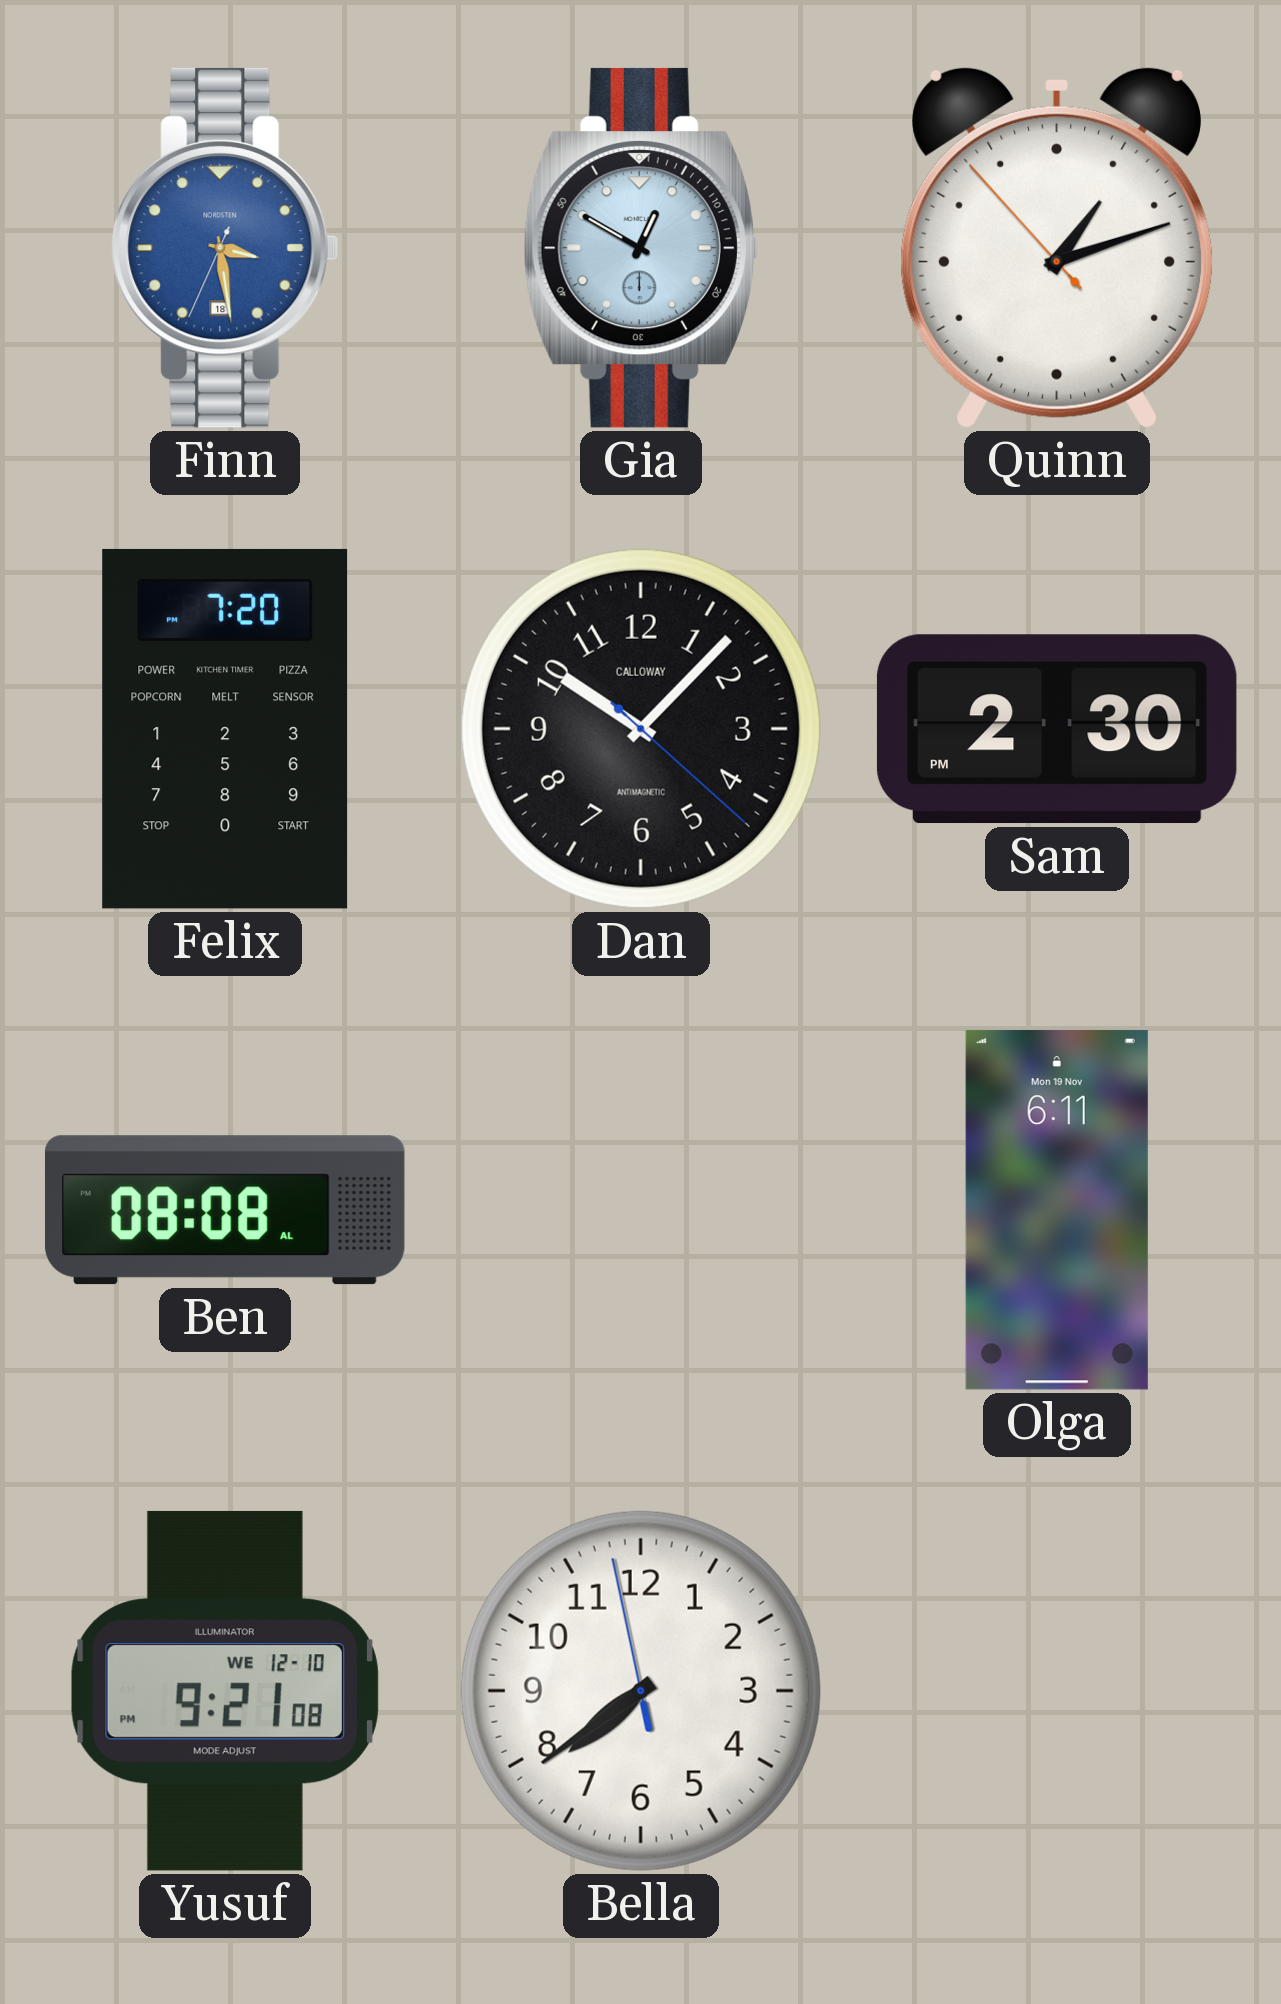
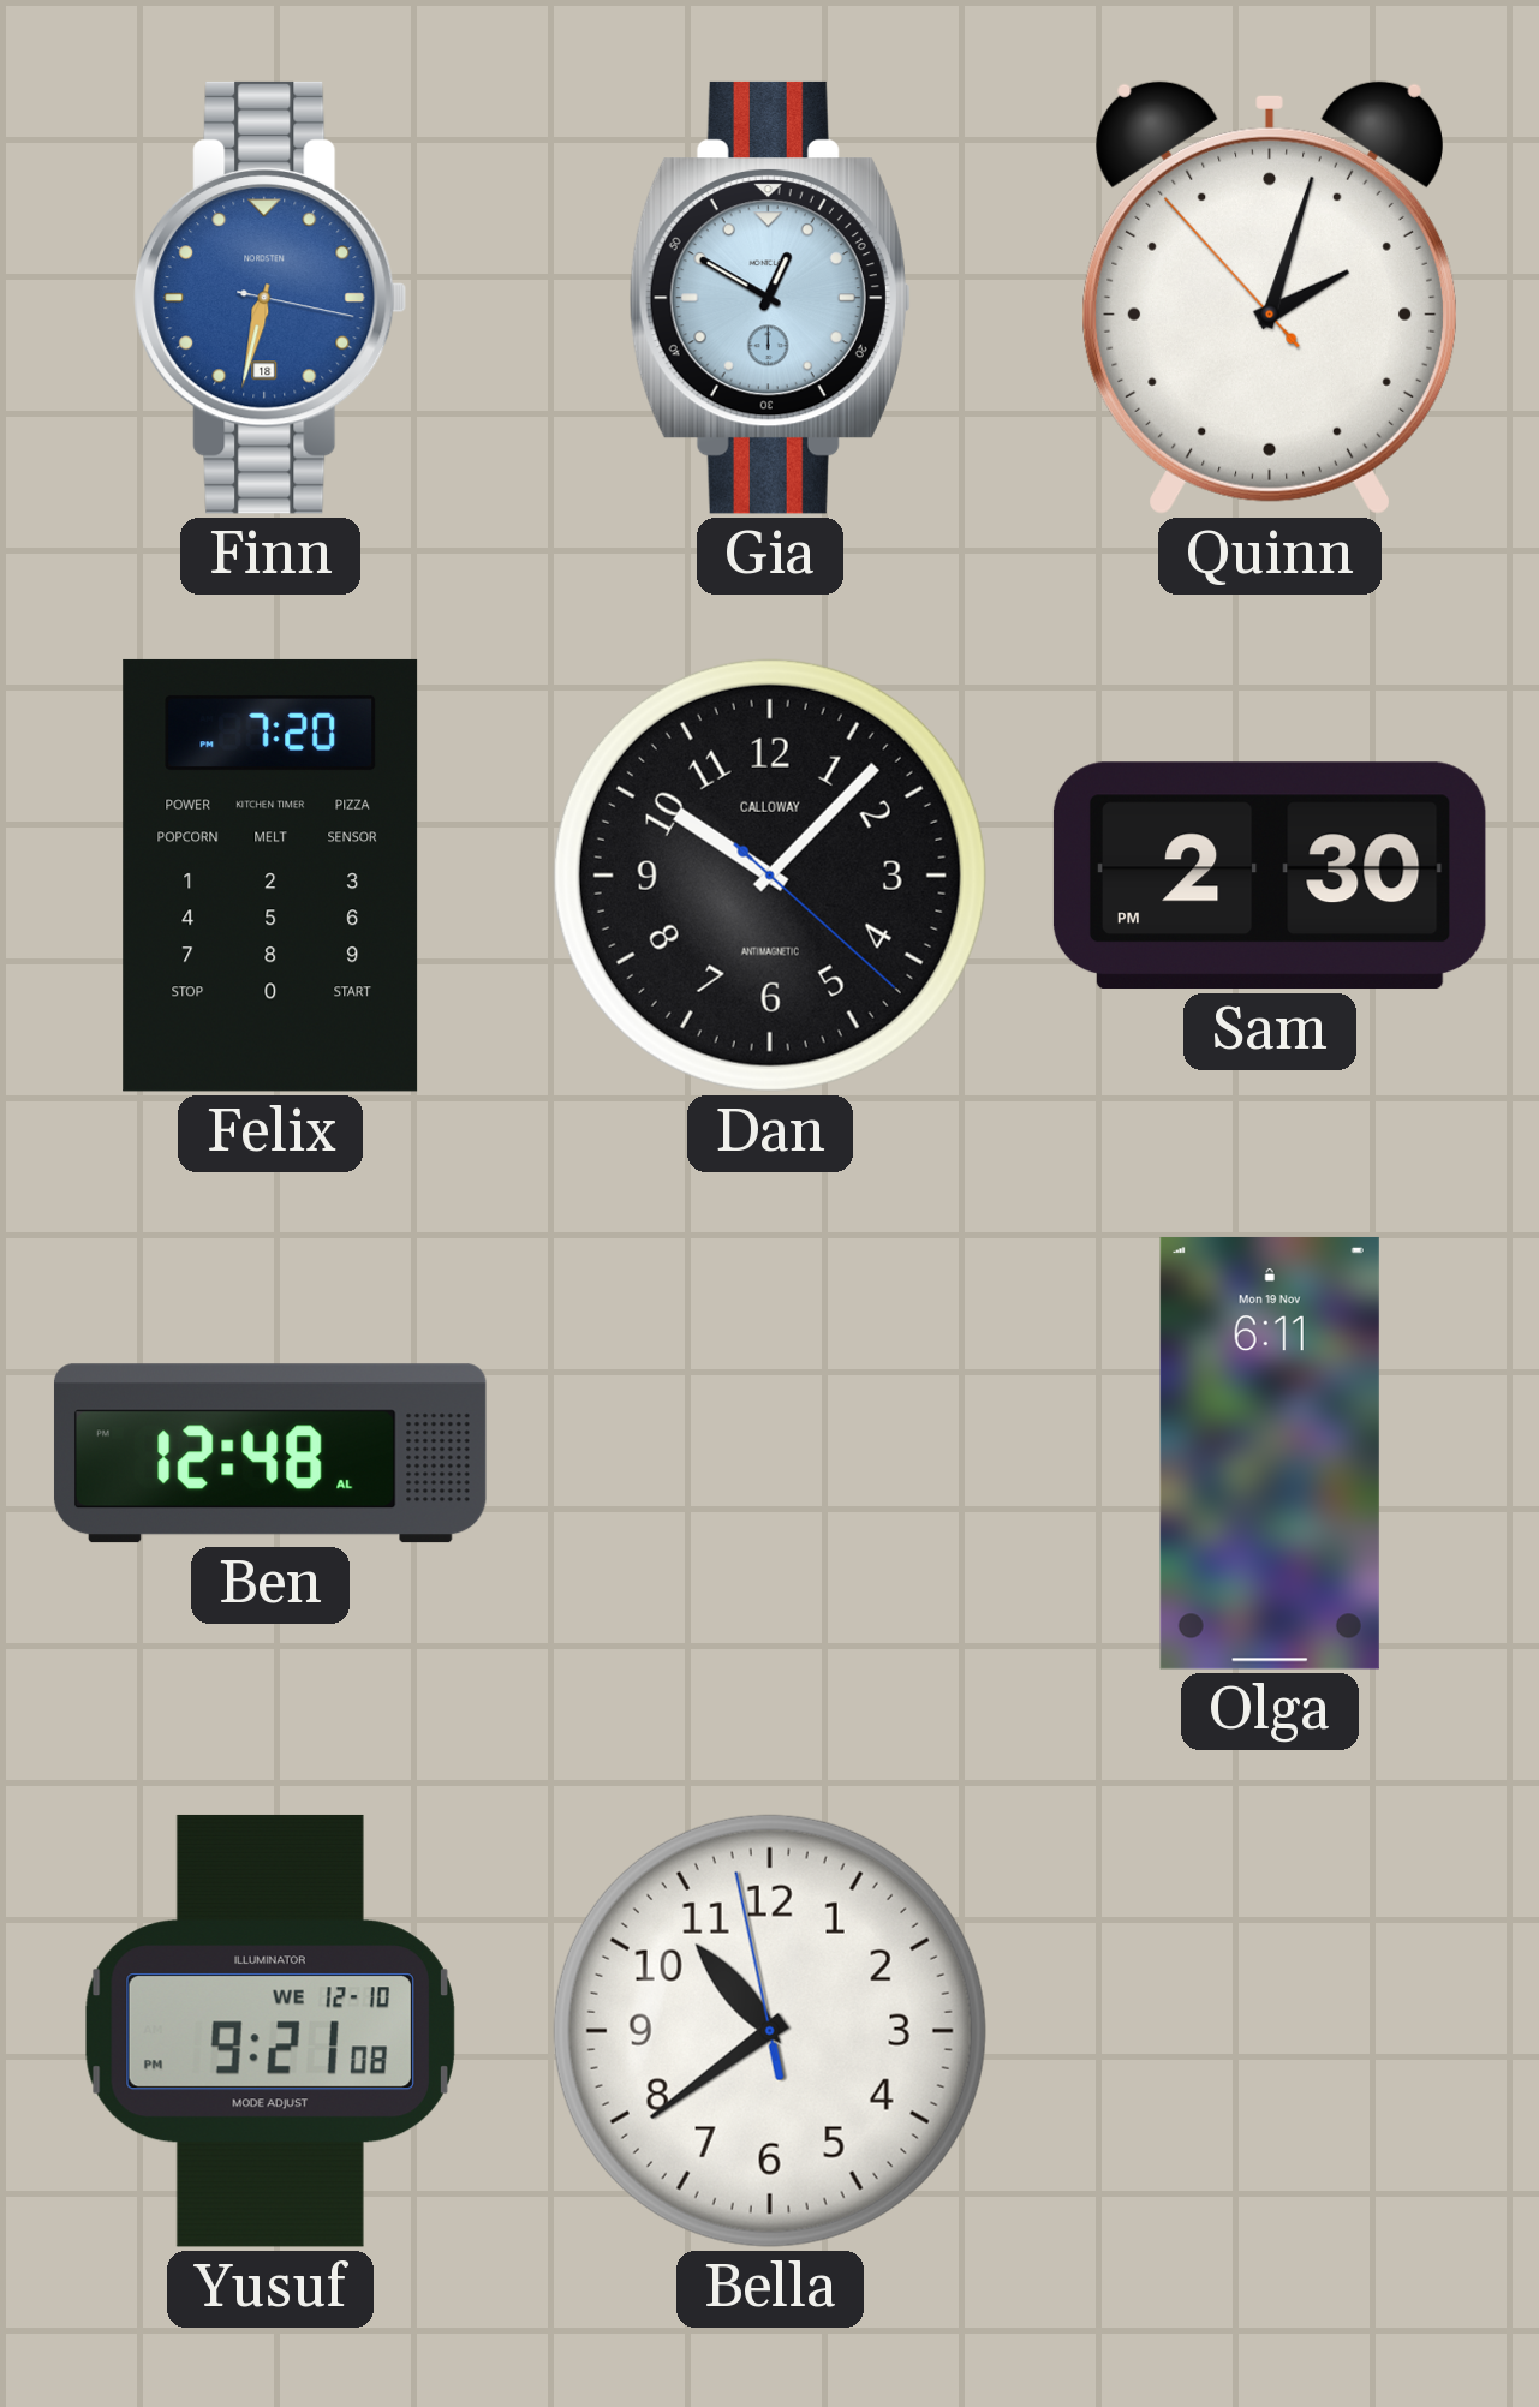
Finn: 3:28 -> 6:32
Quinn: 1:11 -> 2:02
Ben: 08:08 -> 12:48
Bella: 7:38 -> 10:38
